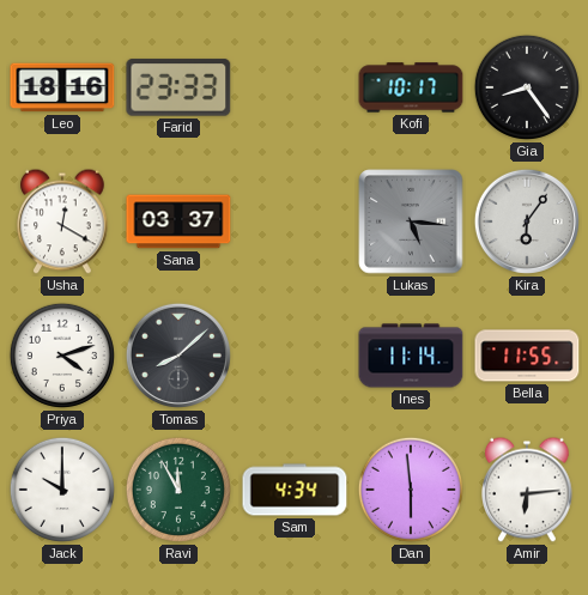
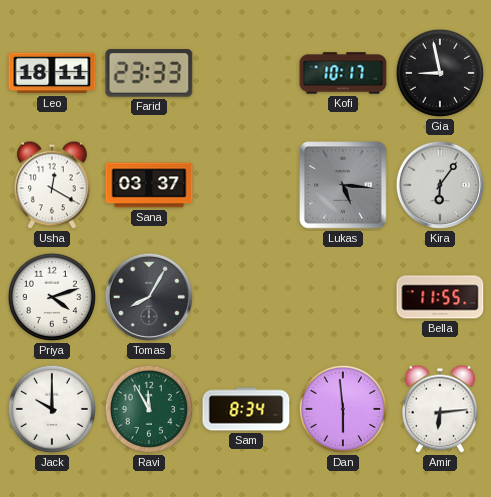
Leo: 18:16 -> 18:11
Gia: 8:24 -> 8:58
Tomas: 8:08 -> 8:05
Ines: 11:14 -> none
Sam: 4:34 -> 8:34
